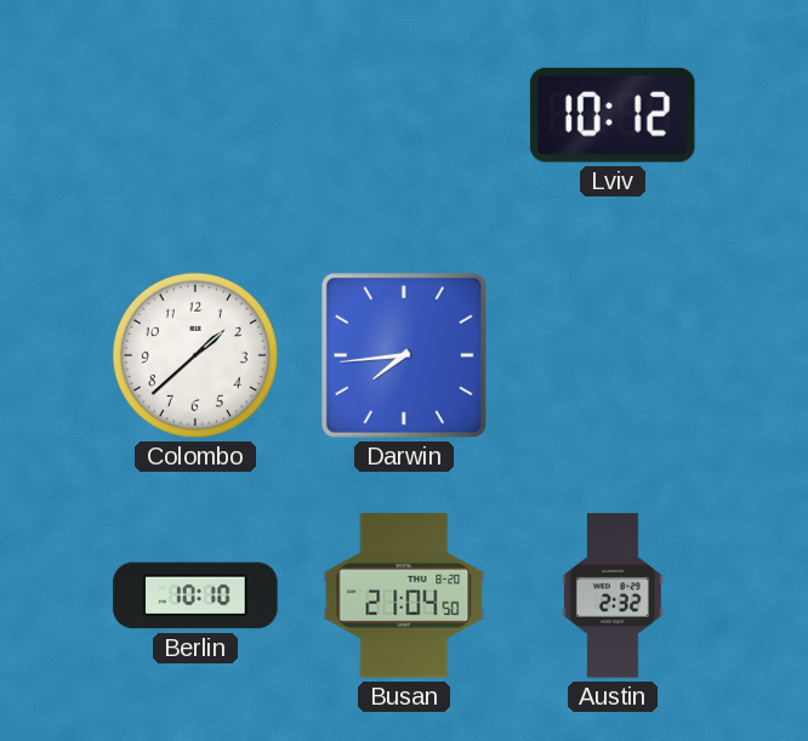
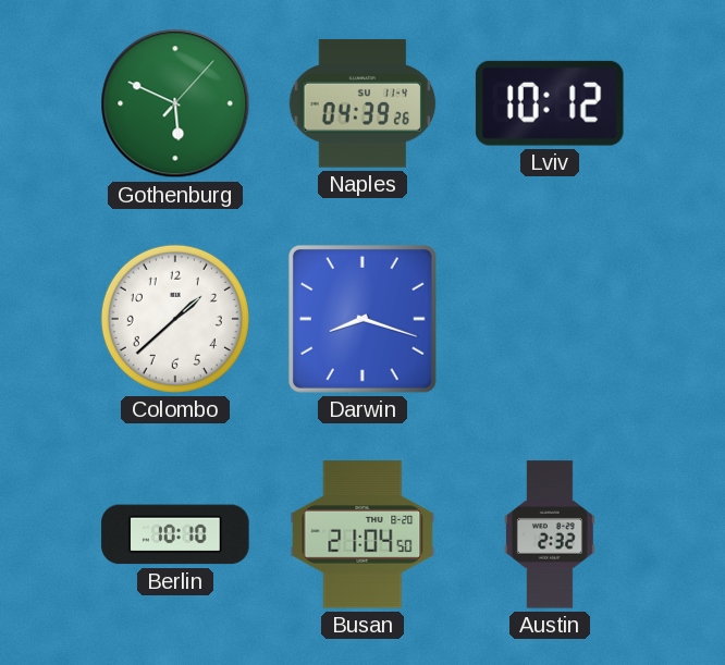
Gothenburg: none -> 5:49
Naples: none -> 04:39
Darwin: 7:44 -> 8:18
